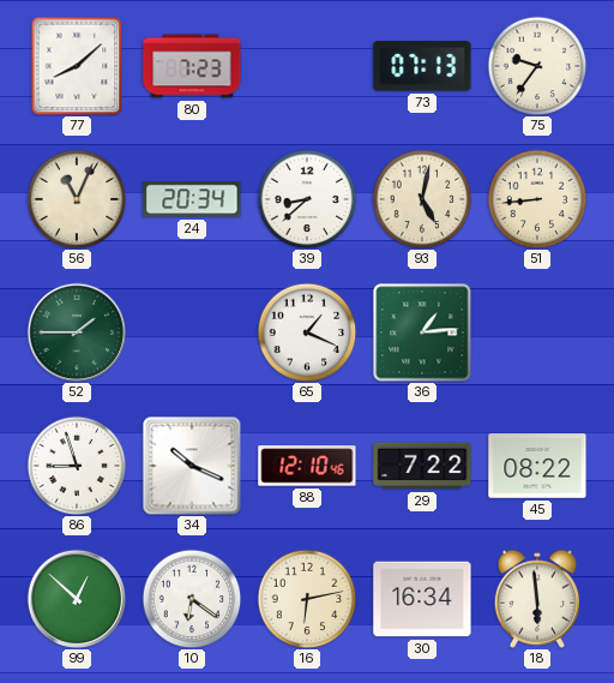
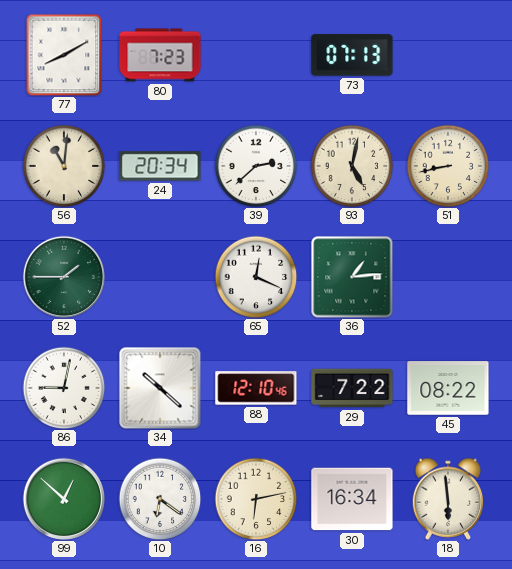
77: 8:08 -> 8:10
75: 9:36 -> none
56: 11:04 -> 11:01
39: 8:38 -> 2:38
51: 8:44 -> 8:43
65: 1:19 -> 12:19
86: 8:57 -> 9:02
34: 10:19 -> 10:22
